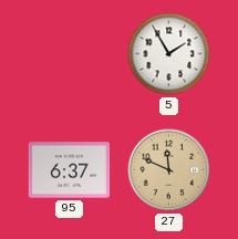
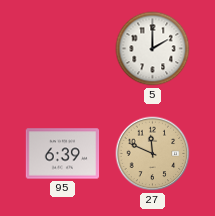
5: 1:55 -> 2:00
95: 6:37 -> 6:39
